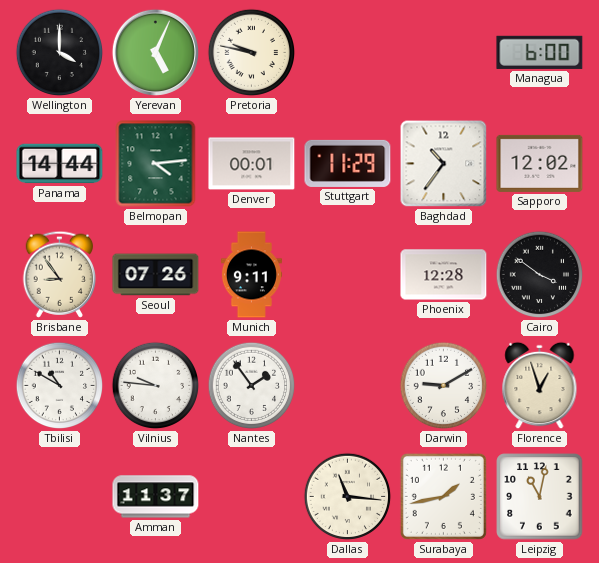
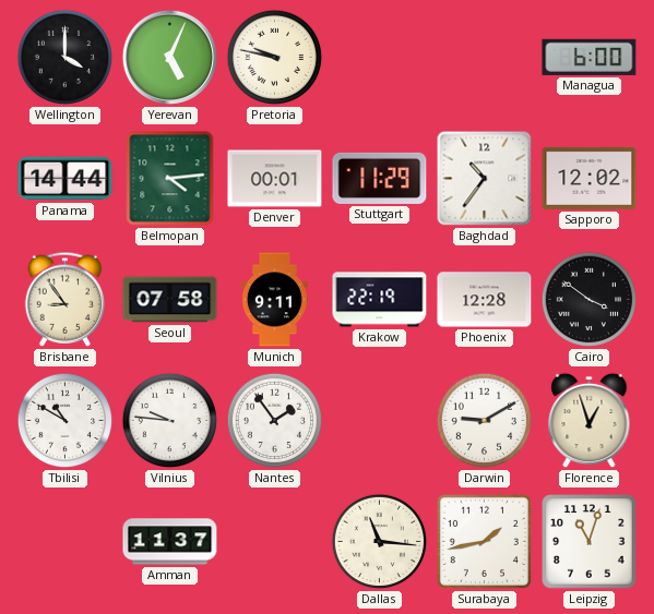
Seoul: 07:26 -> 07:58
Krakow: none -> 22:19
Leipzig: 11:02 -> 11:03
